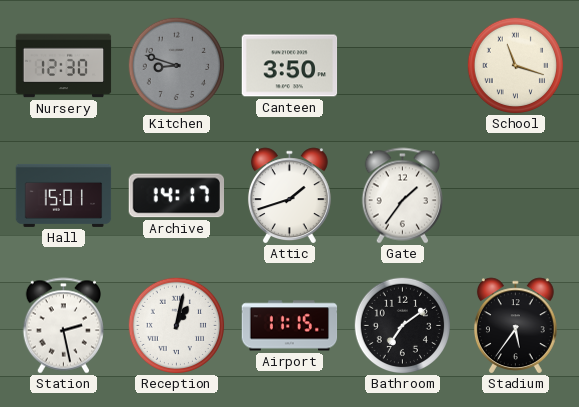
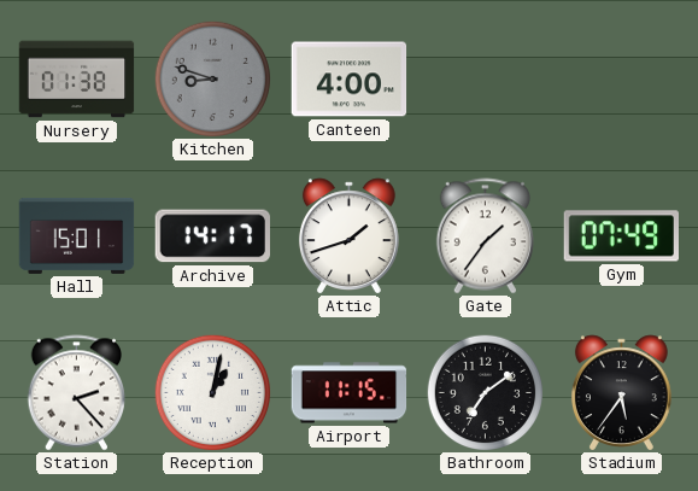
Nursery: 12:30 -> 01:38
Canteen: 3:50 -> 4:00
School: 11:18 -> none
Gym: none -> 07:49
Station: 2:28 -> 2:23
